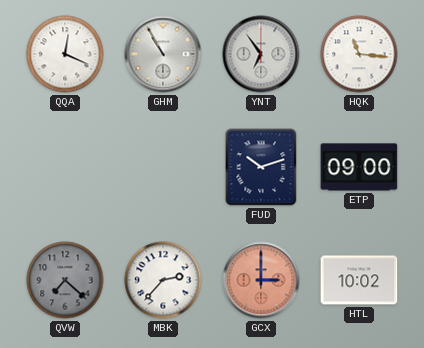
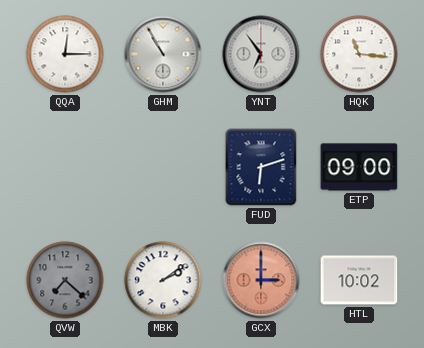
QQA: 12:19 -> 12:15
FUD: 10:12 -> 6:12
MBK: 2:37 -> 2:09
